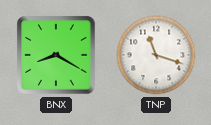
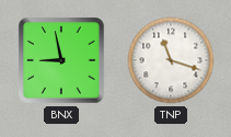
BNX: 8:20 -> 8:58
